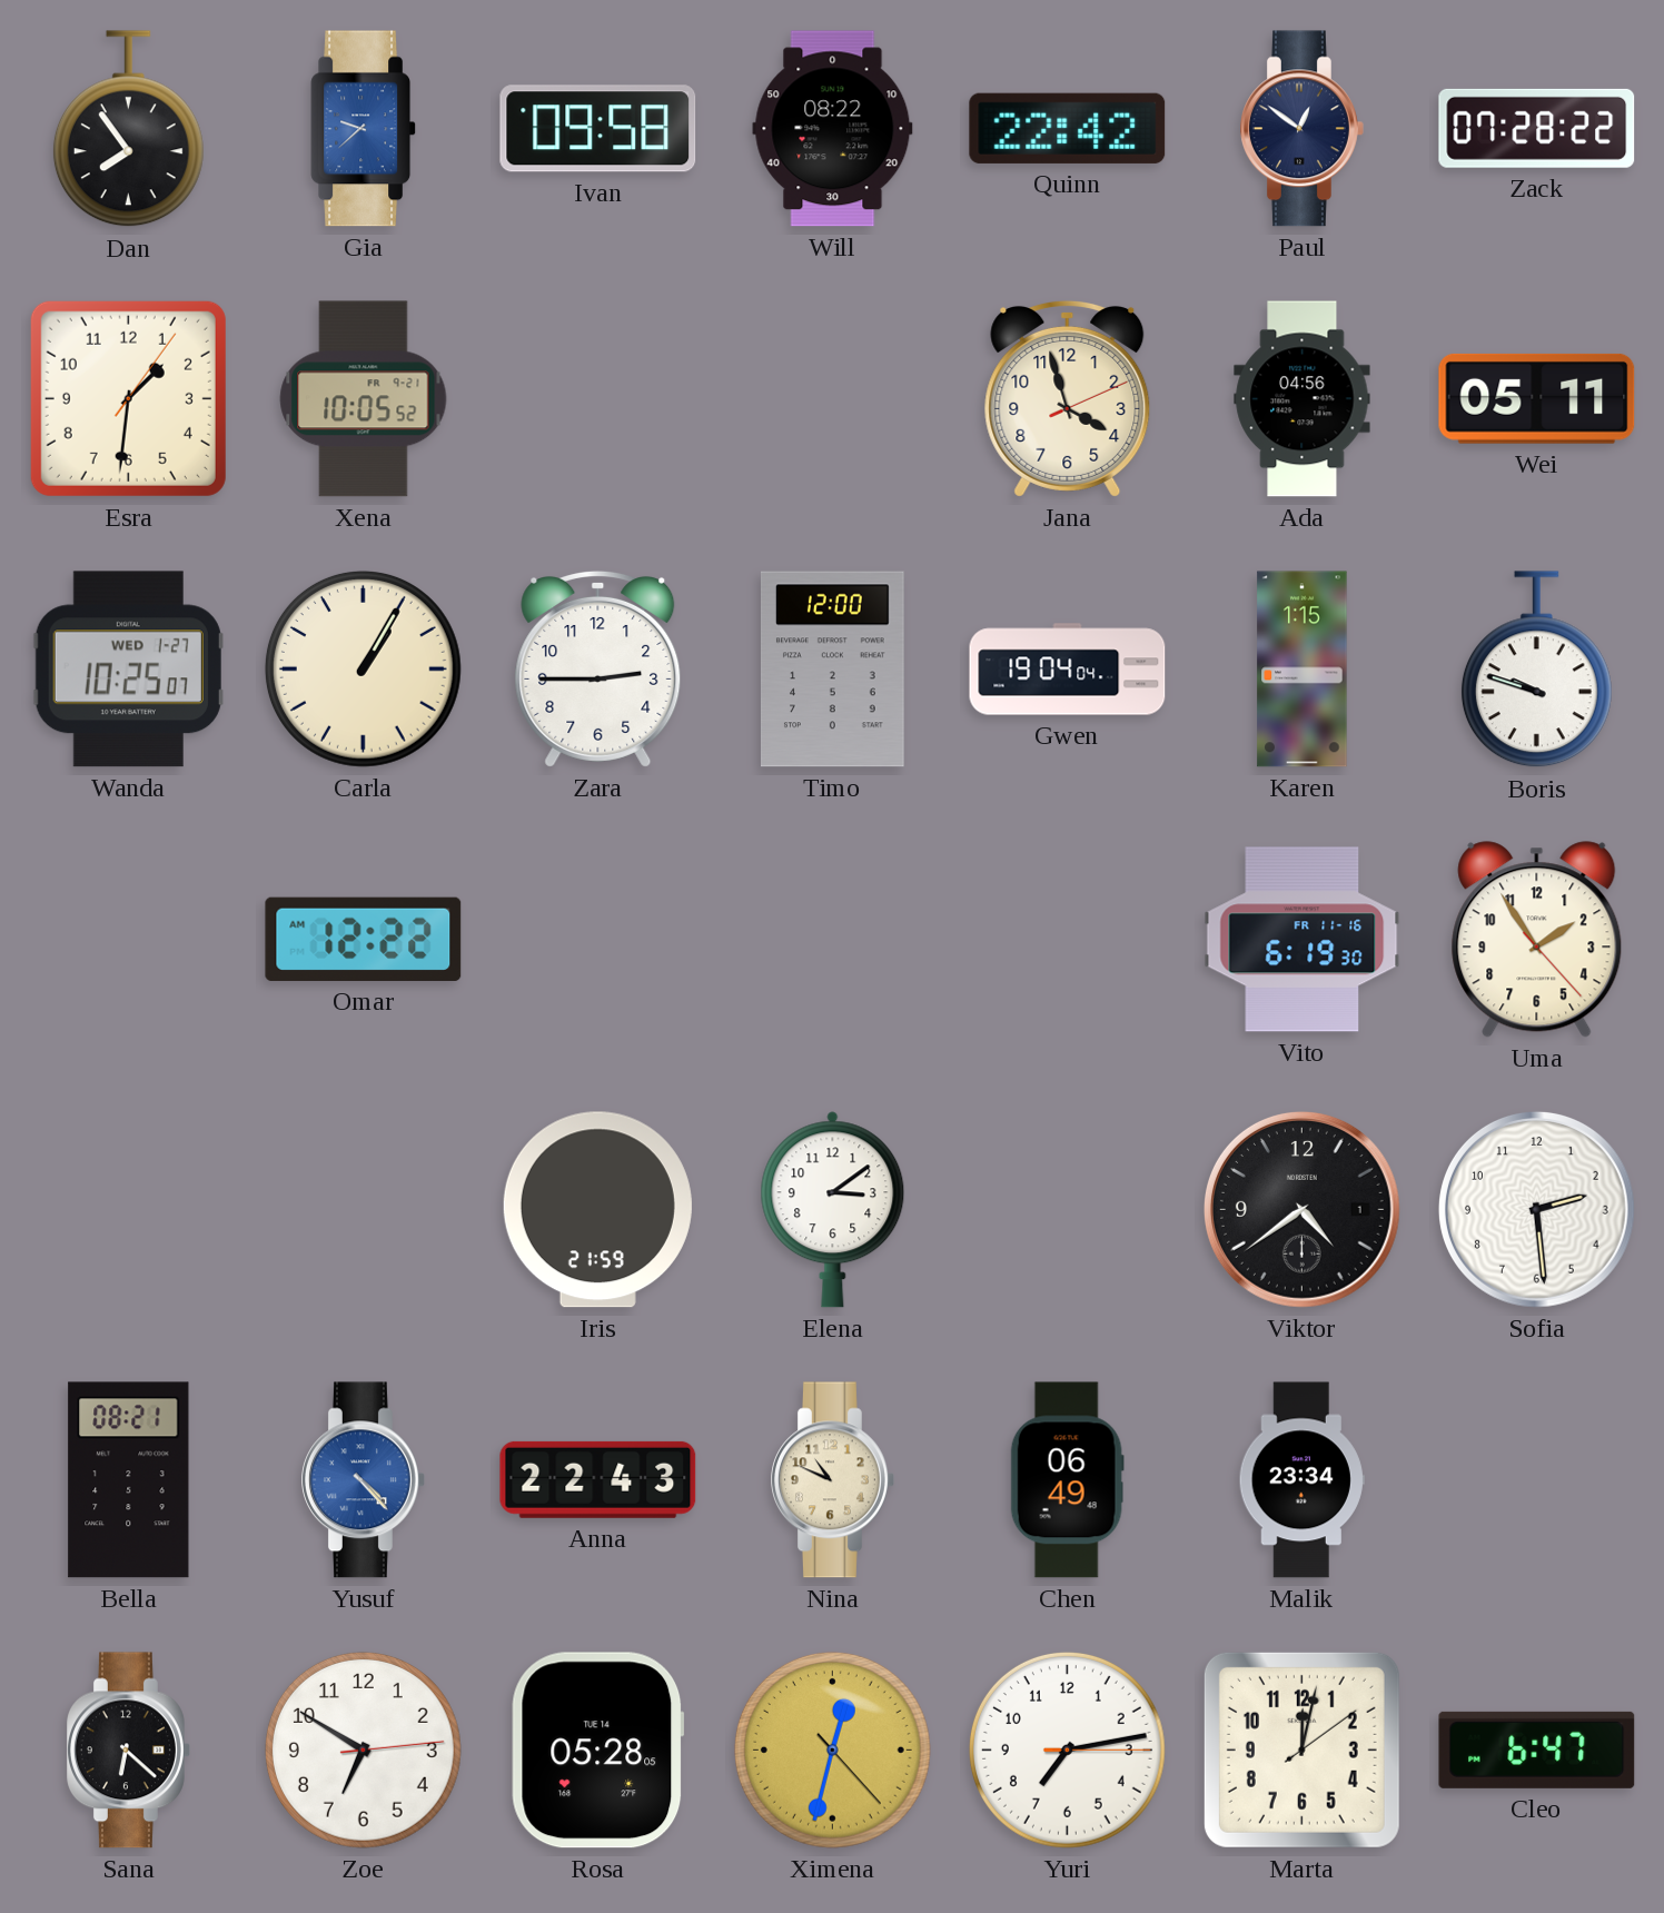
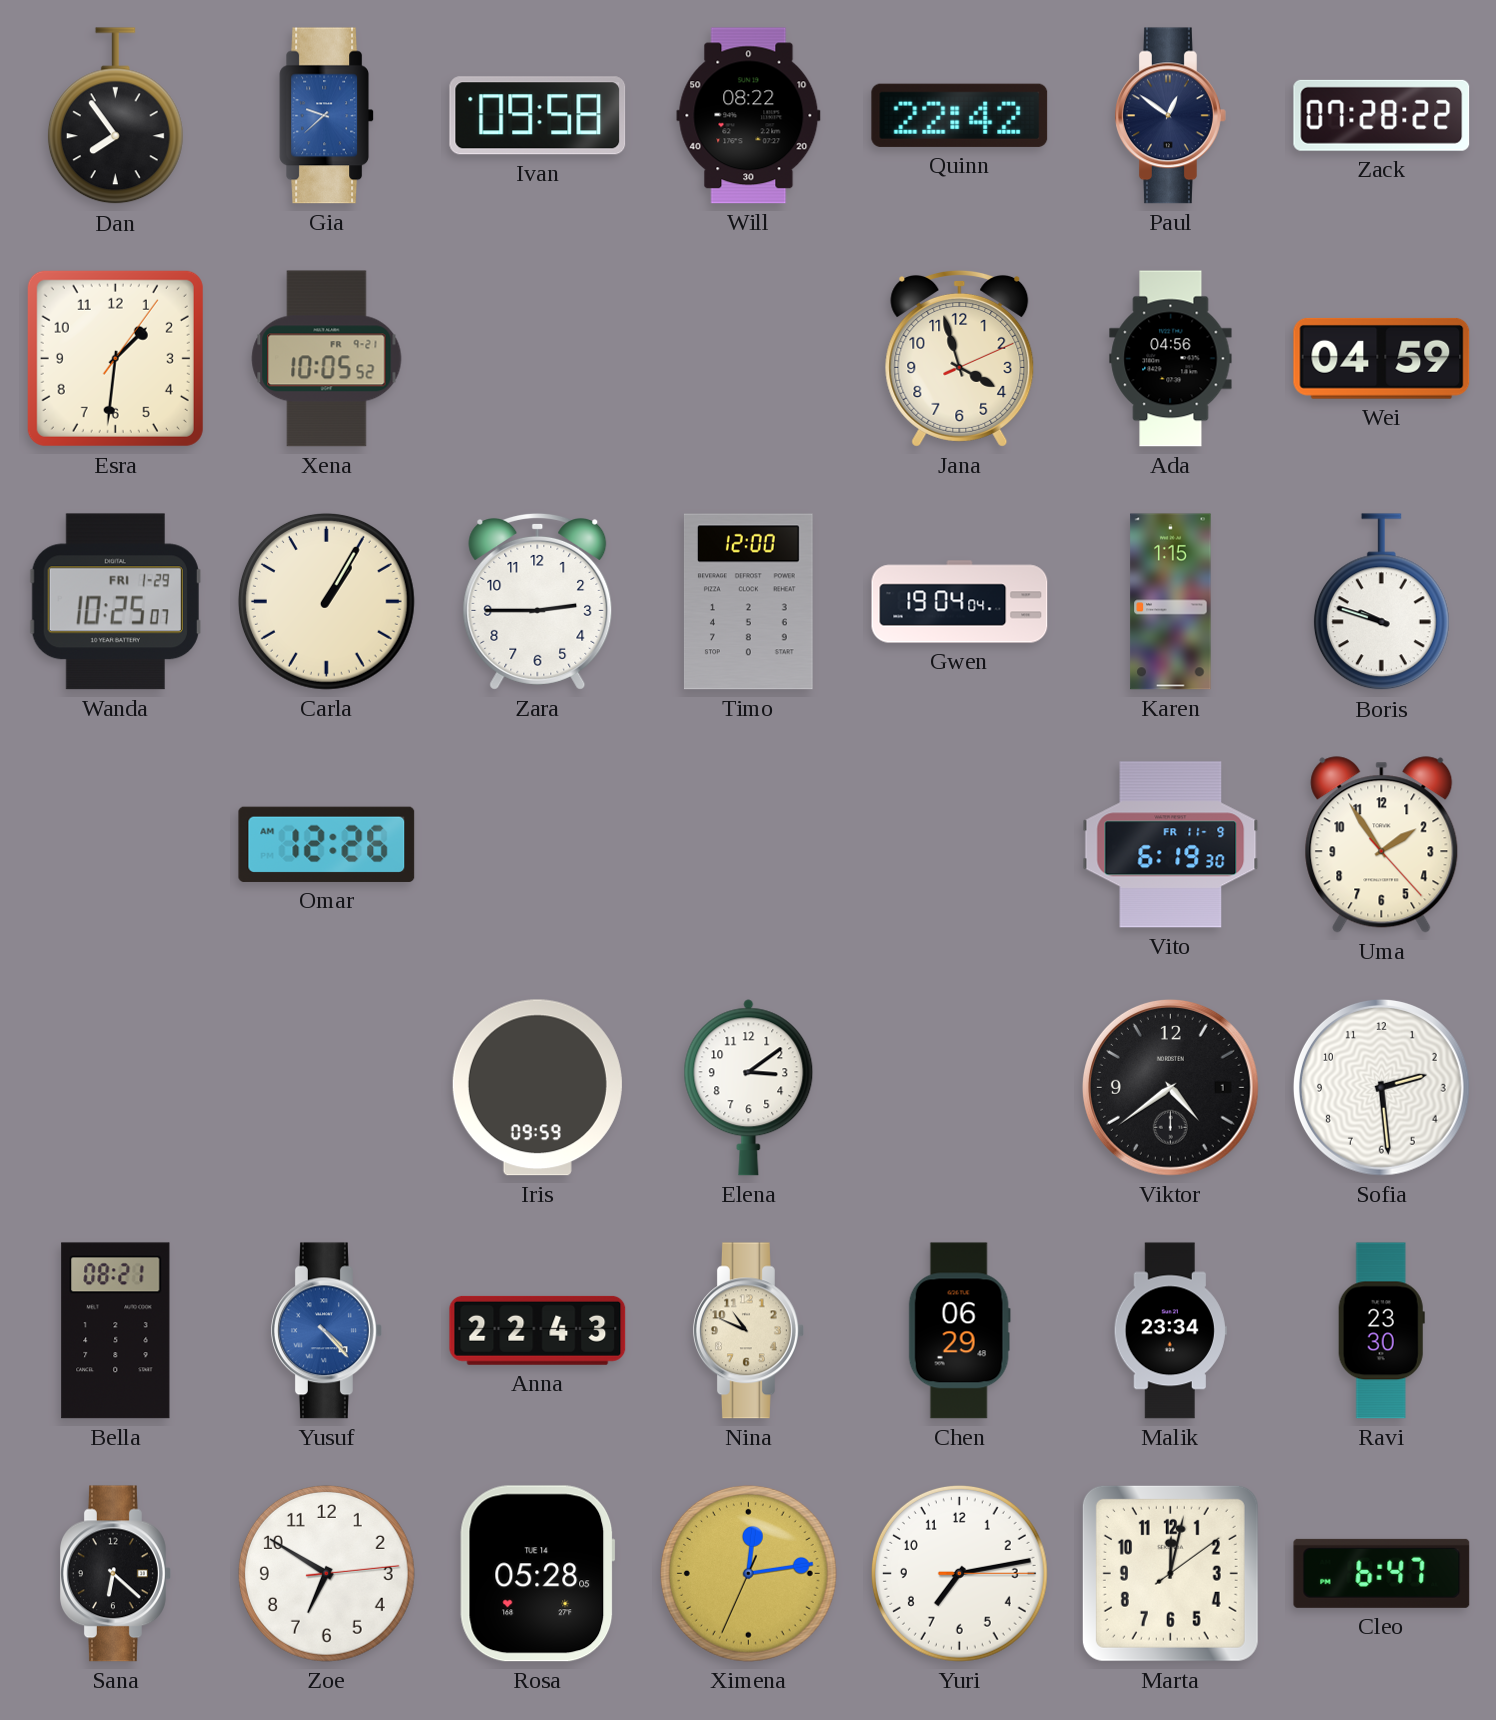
Wei: 05:11 -> 04:59
Wanda date: WED 1-27 -> FRI 1-29
Omar: 12:22 -> 12:26
Vito date: FR 11-16 -> FR 11-9
Iris: 21:59 -> 09:59
Chen: 06:49 -> 06:29
Ravi: none -> 23:30
Ximena: 12:32 -> 12:13
